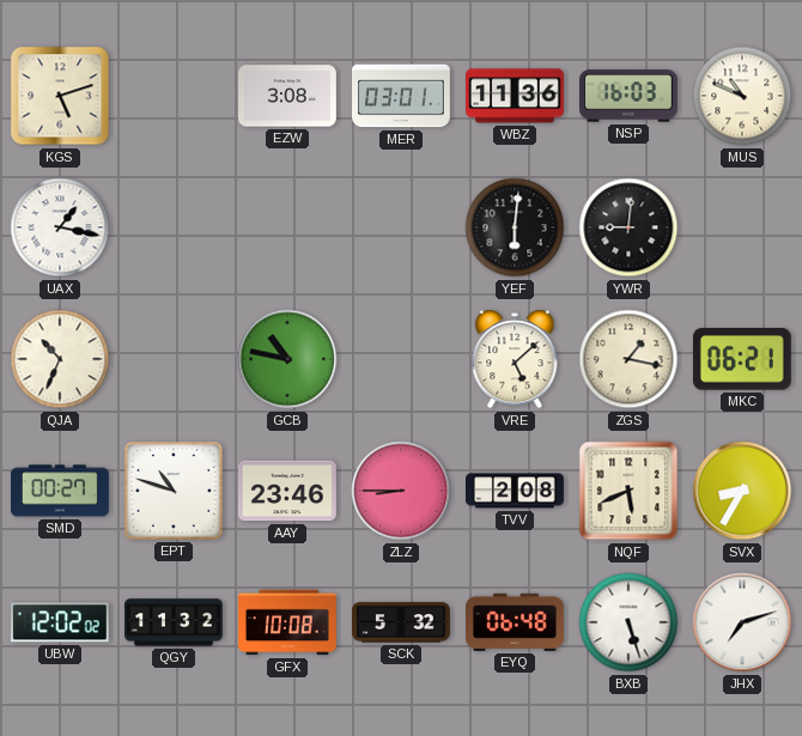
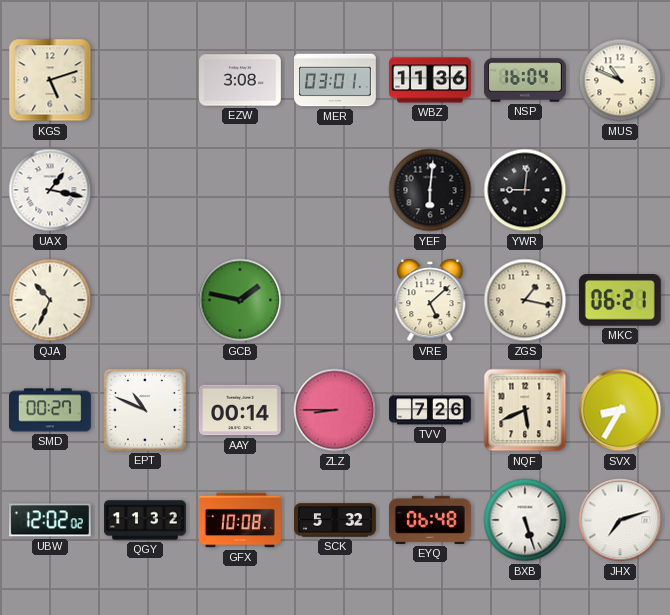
NSP: 16:03 -> 16:04
GCB: 10:47 -> 1:47
EPT: 10:48 -> 10:49
AAY: 23:46 -> 00:14
TVV: 2:08 -> 7:26
